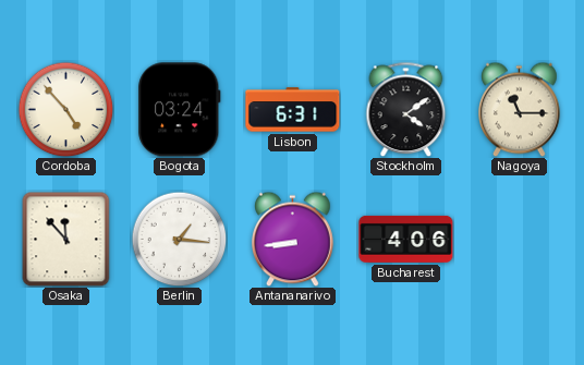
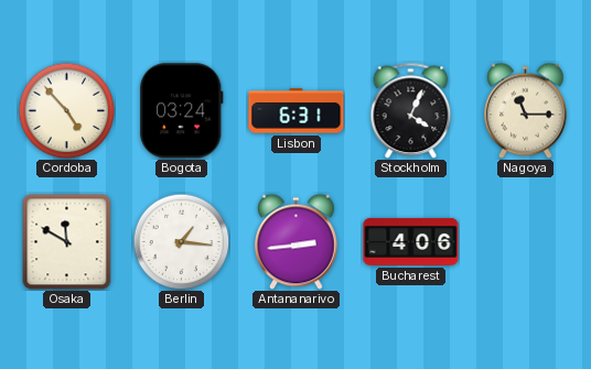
Stockholm: 4:09 -> 4:04
Osaka: 11:53 -> 11:50
Antananarivo: 8:44 -> 2:44
